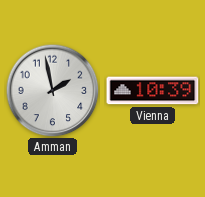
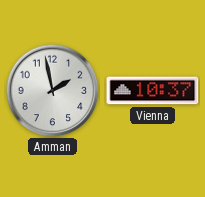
Vienna: 10:39 -> 10:37
